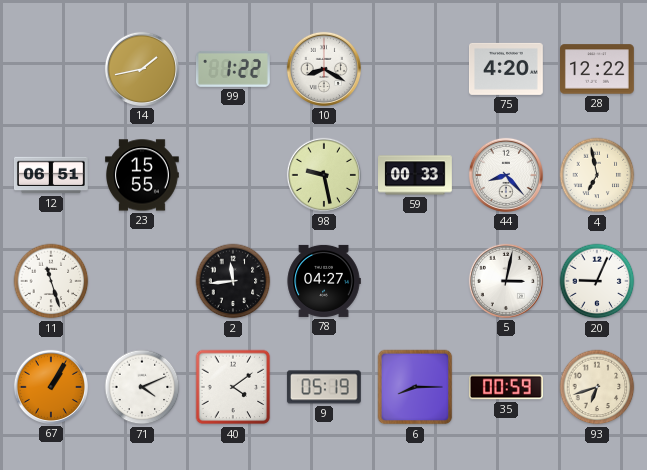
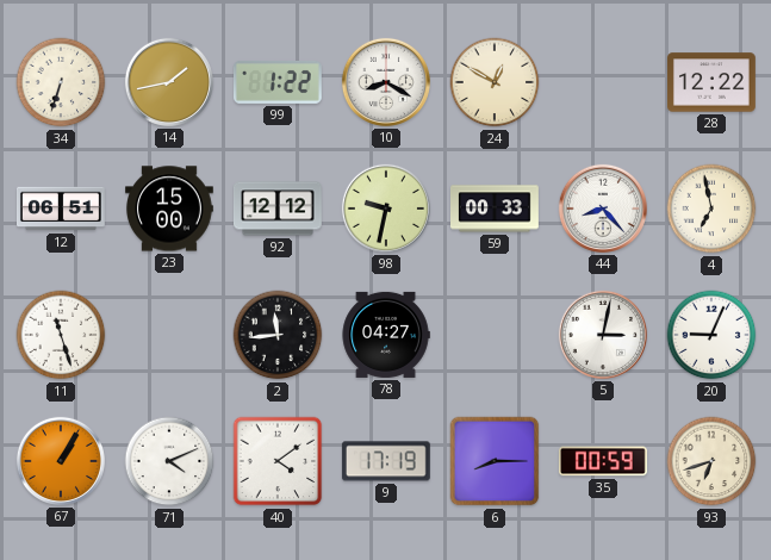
34: none -> 6:33
24: none -> 12:50
75: 4:20 -> none
23: 15:55 -> 15:00
92: none -> 12:12
98: 9:28 -> 9:32
9: 05:19 -> 17:19
